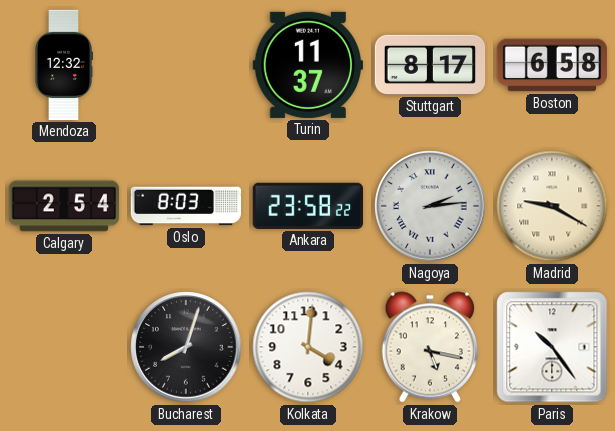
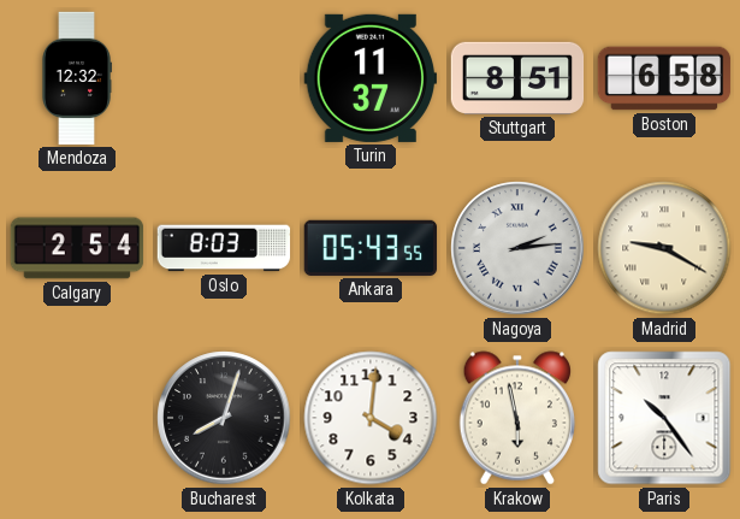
Stuttgart: 8:17 -> 8:51
Ankara: 23:58 -> 05:43
Krakow: 5:17 -> 5:58
